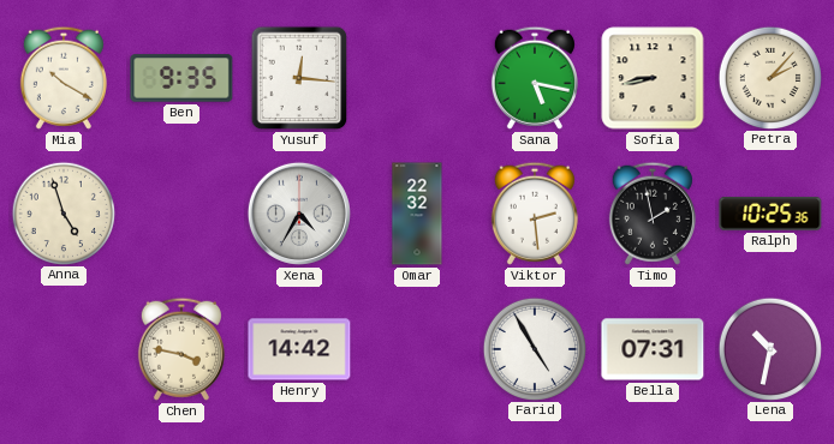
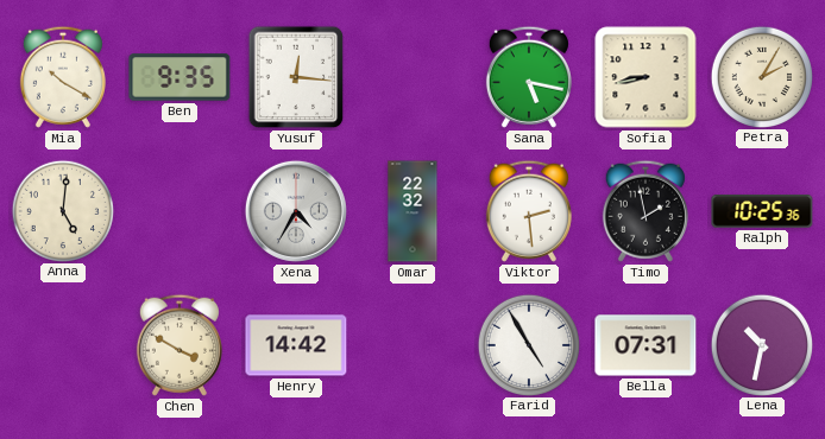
Petra: 2:07 -> 2:05
Anna: 4:57 -> 5:01
Chen: 3:47 -> 3:50
